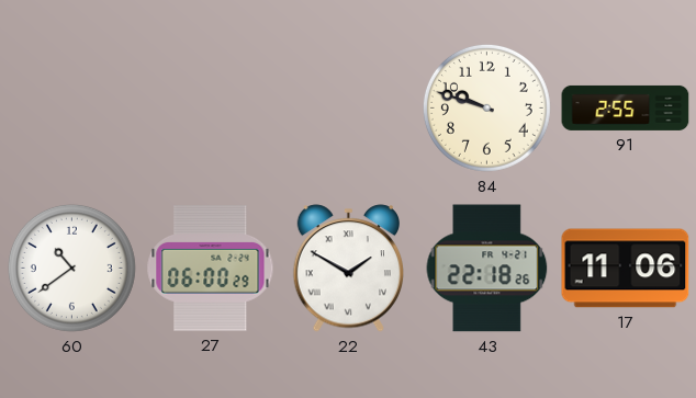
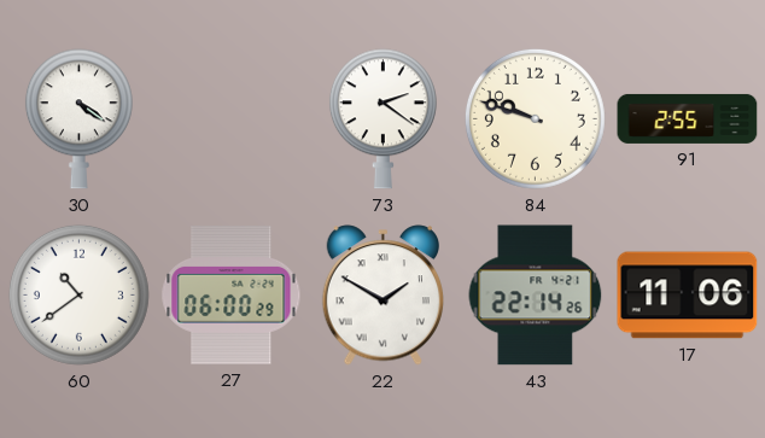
30: none -> 4:21
73: none -> 2:21
43: 22:18 -> 22:14
